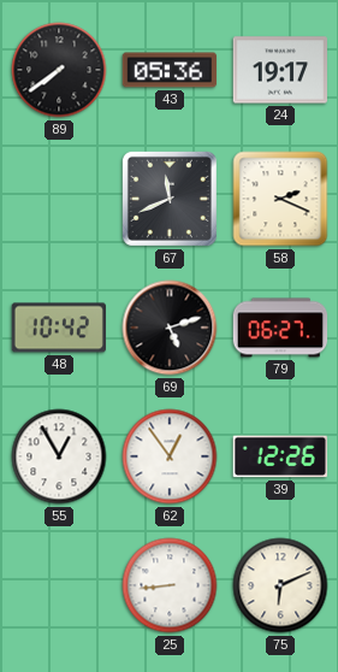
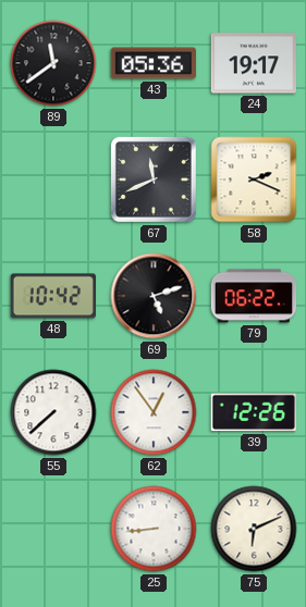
89: 7:39 -> 11:39
79: 06:27 -> 06:22
55: 12:55 -> 7:38
